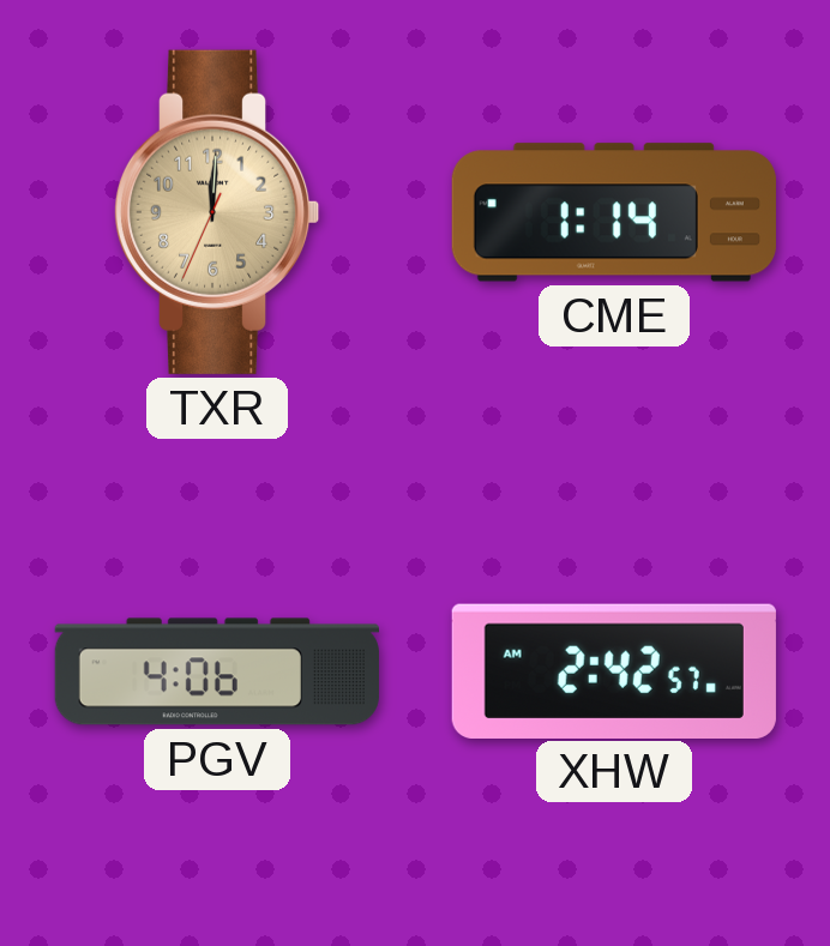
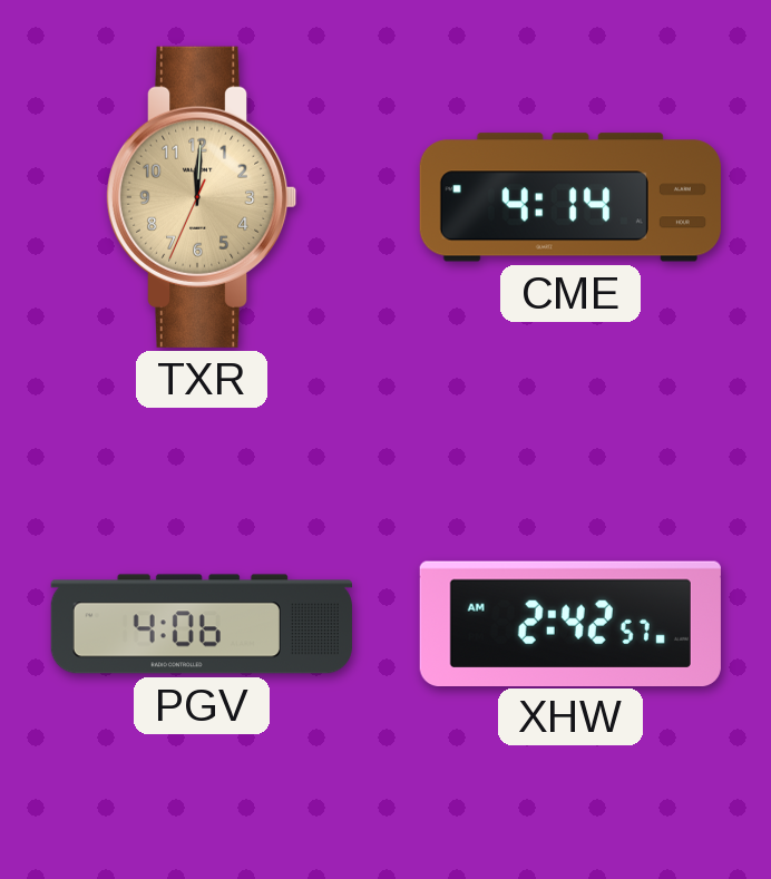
CME: 1:14 -> 4:14
